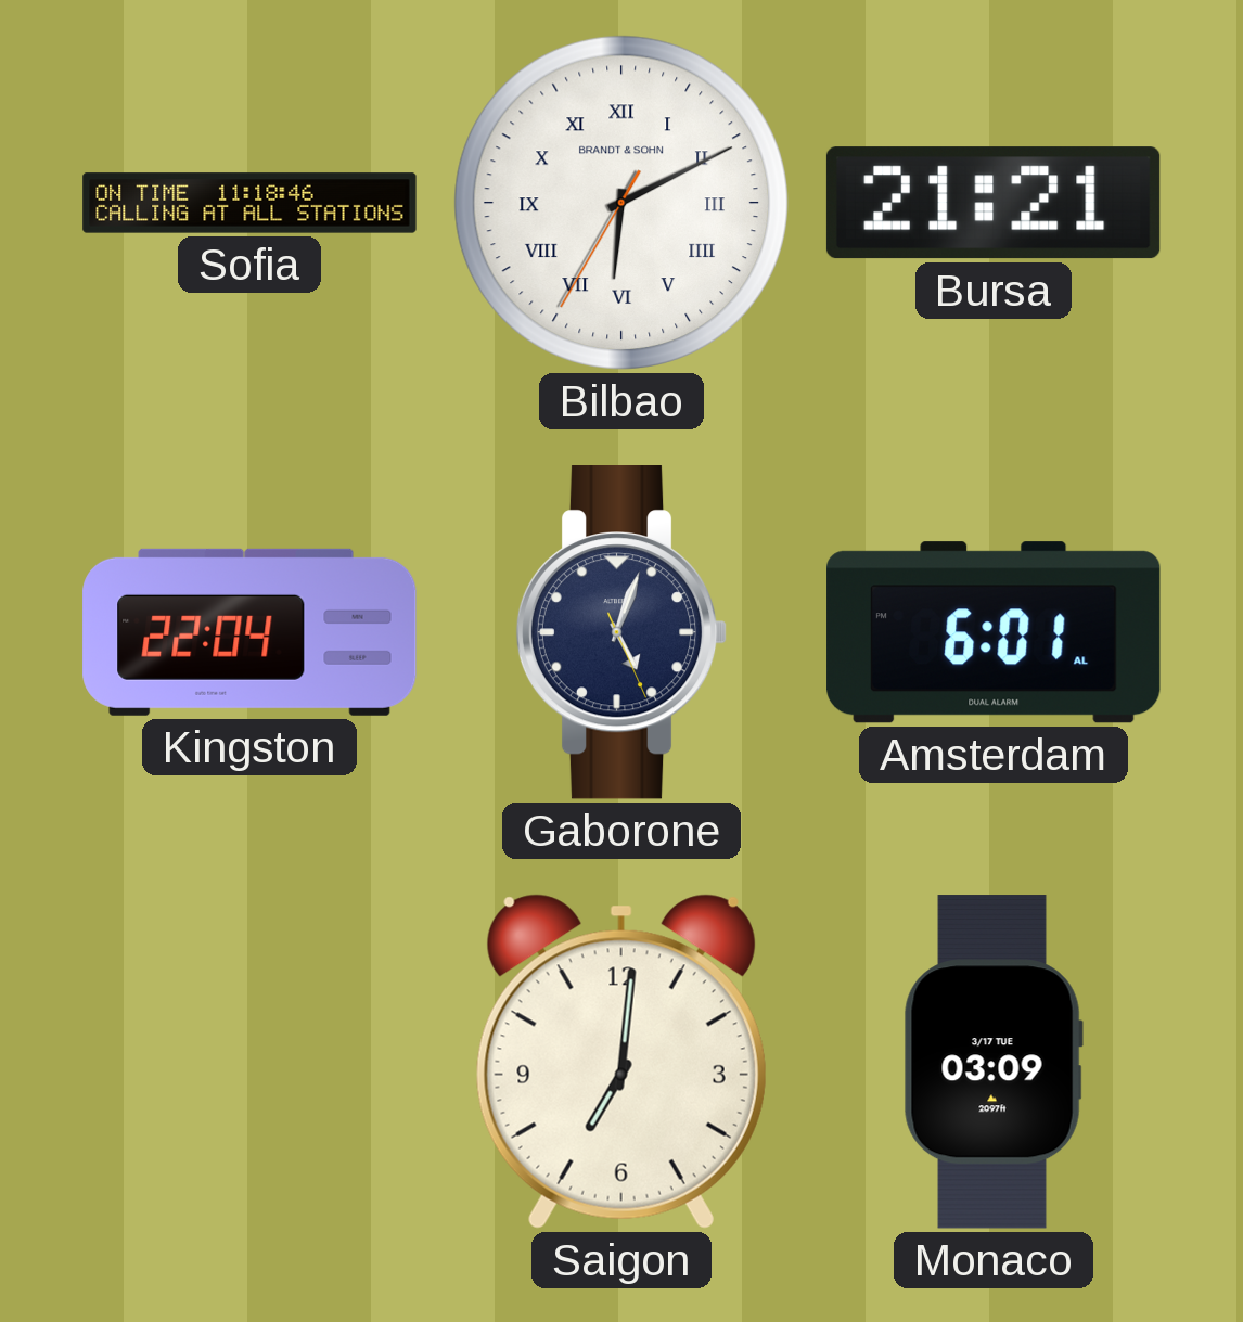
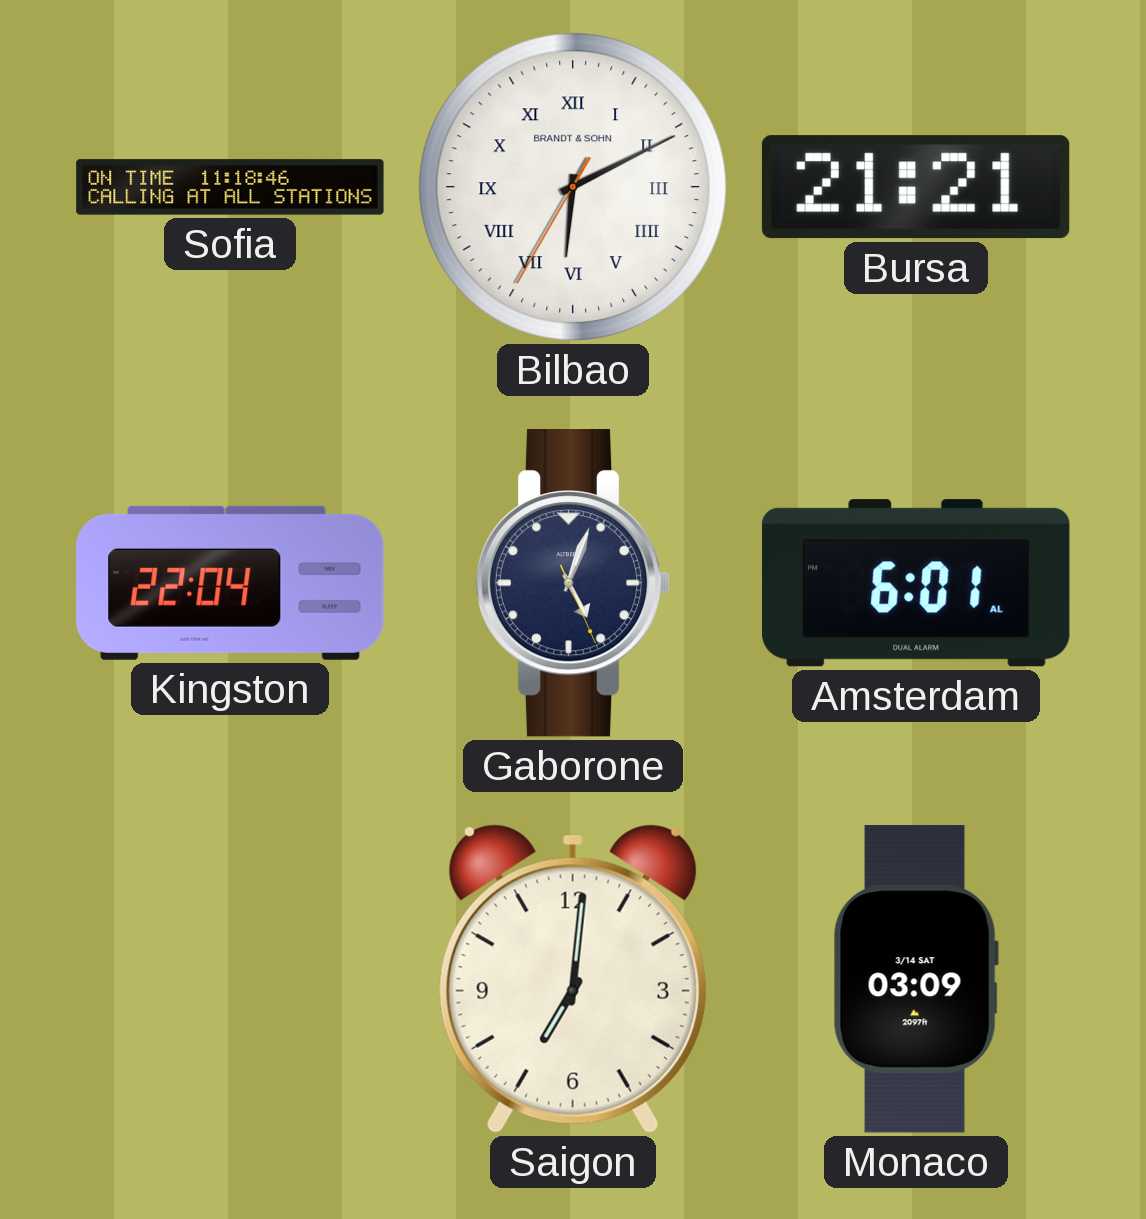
Monaco date: 3/17 TUE -> 3/14 SAT
